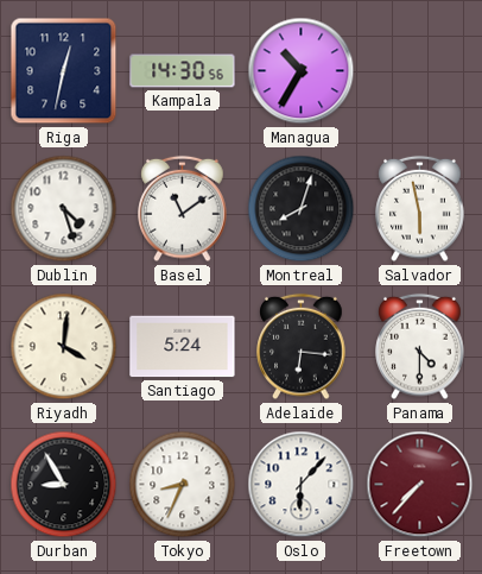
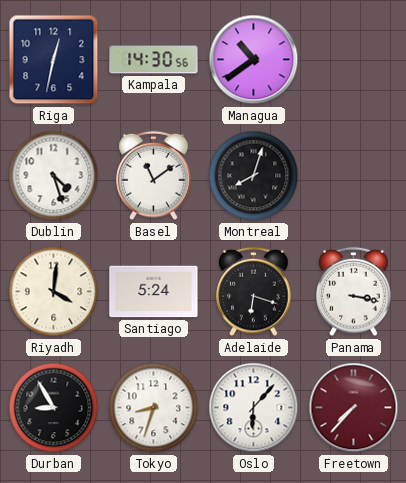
Managua: 10:35 -> 10:39
Salvador: 5:58 -> none
Adelaide: 6:16 -> 6:18
Panama: 4:30 -> 3:17
Tokyo: 8:34 -> 8:33
